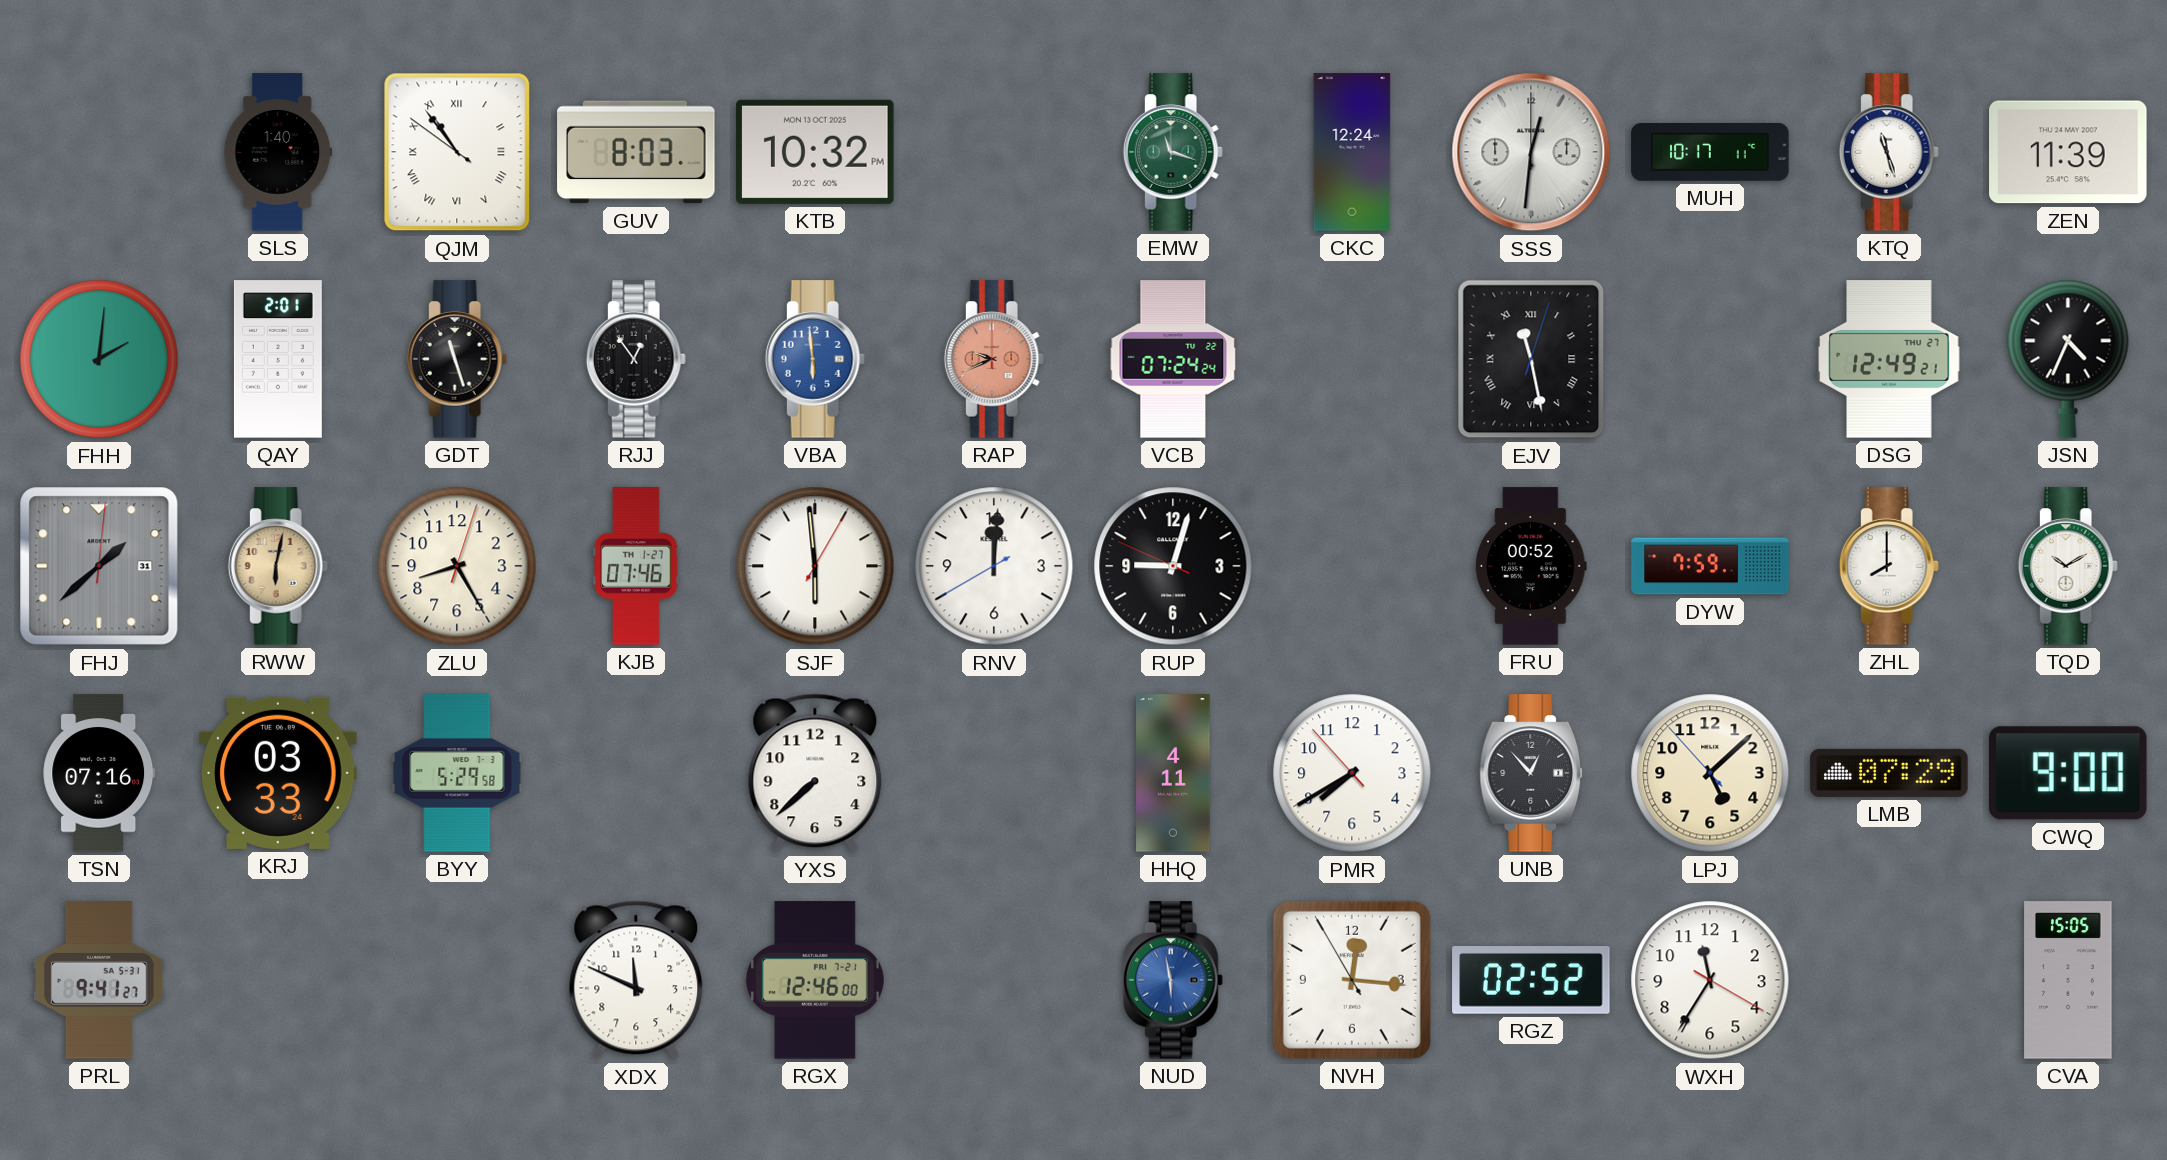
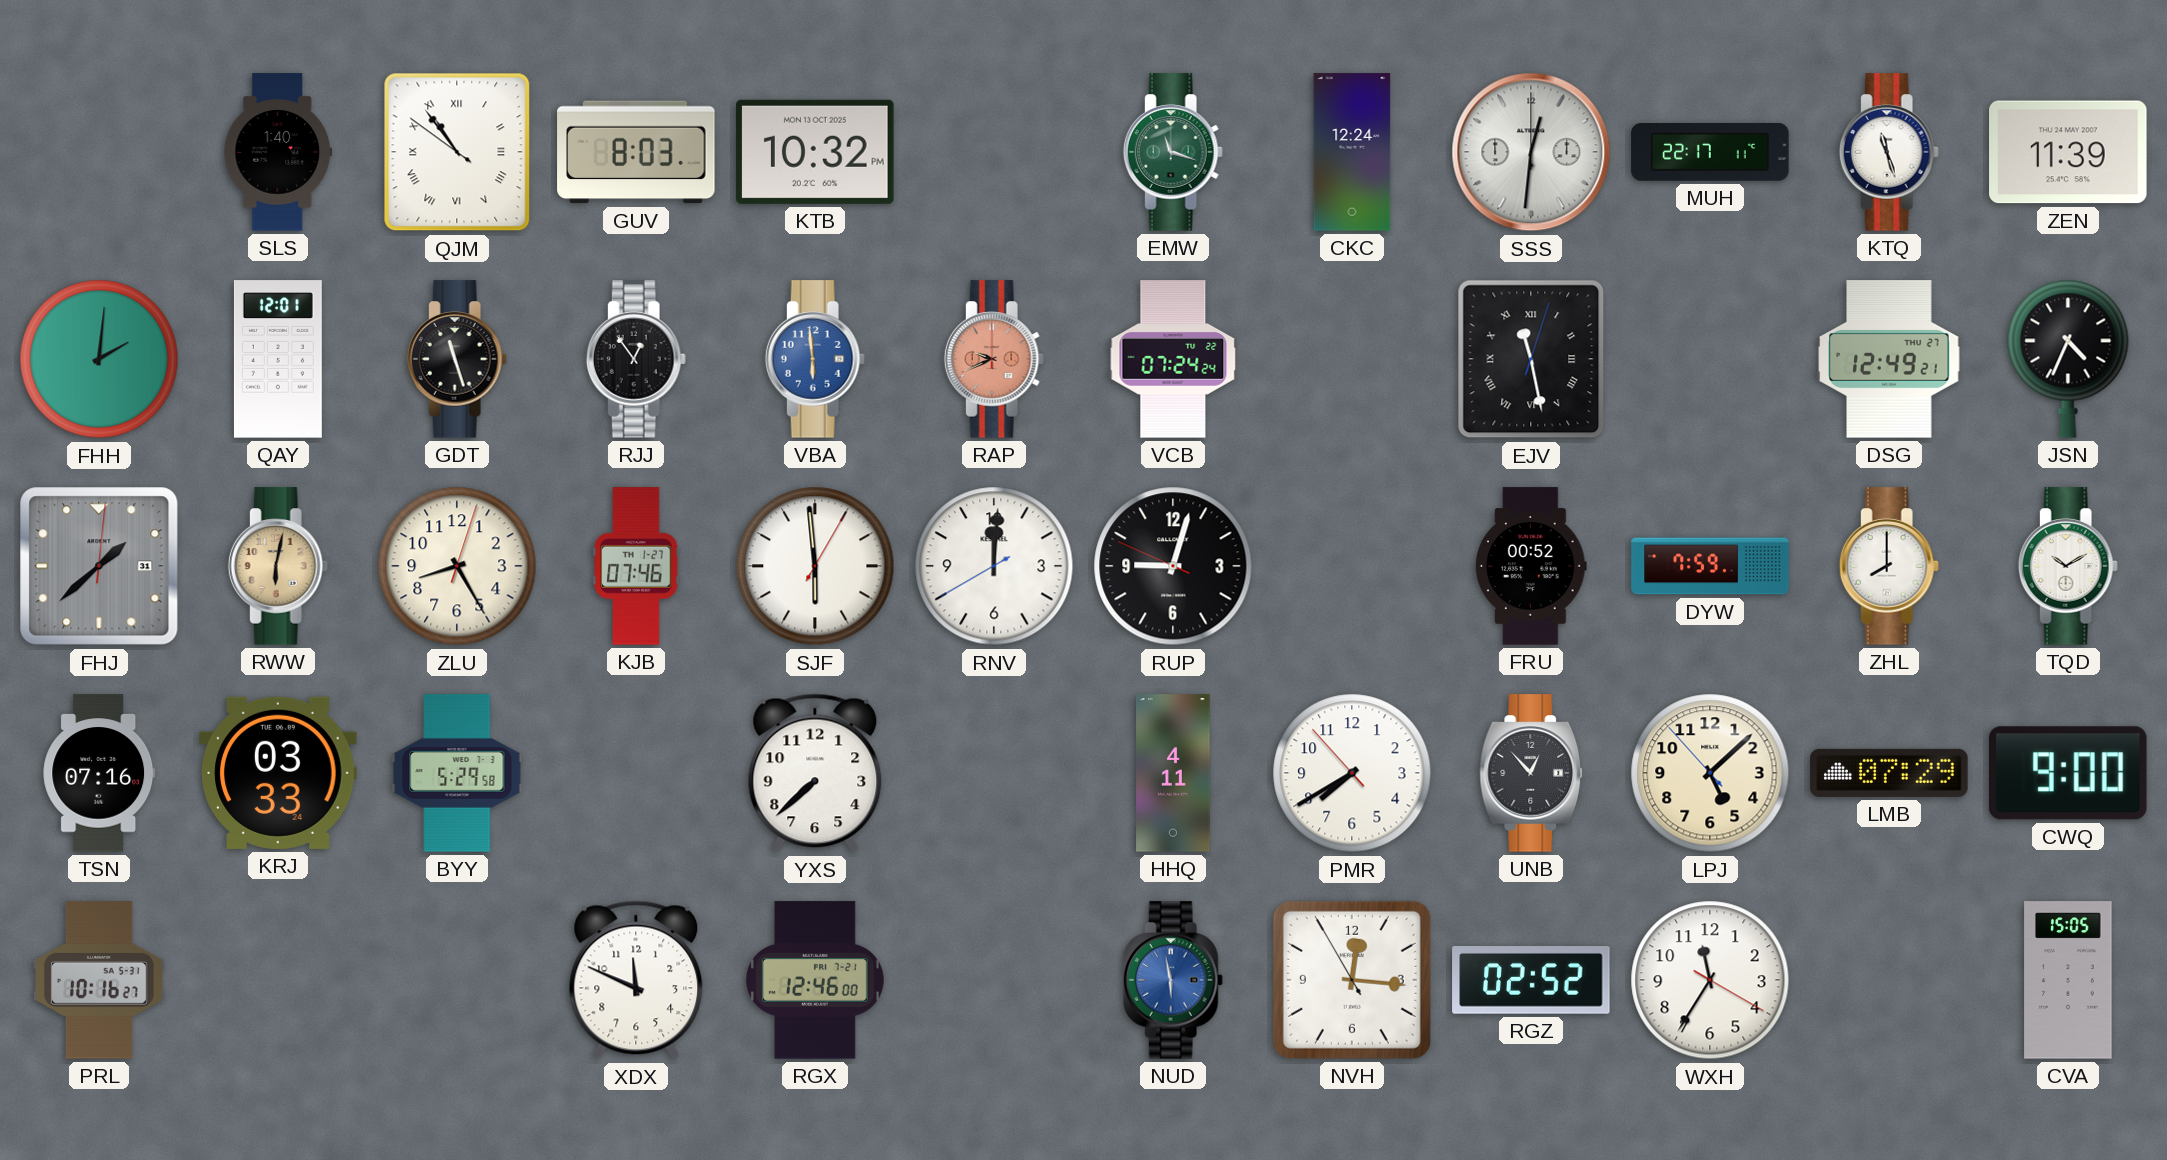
MUH: 10:17 -> 22:17
QAY: 2:01 -> 12:01
PRL: 9:41 -> 10:16
